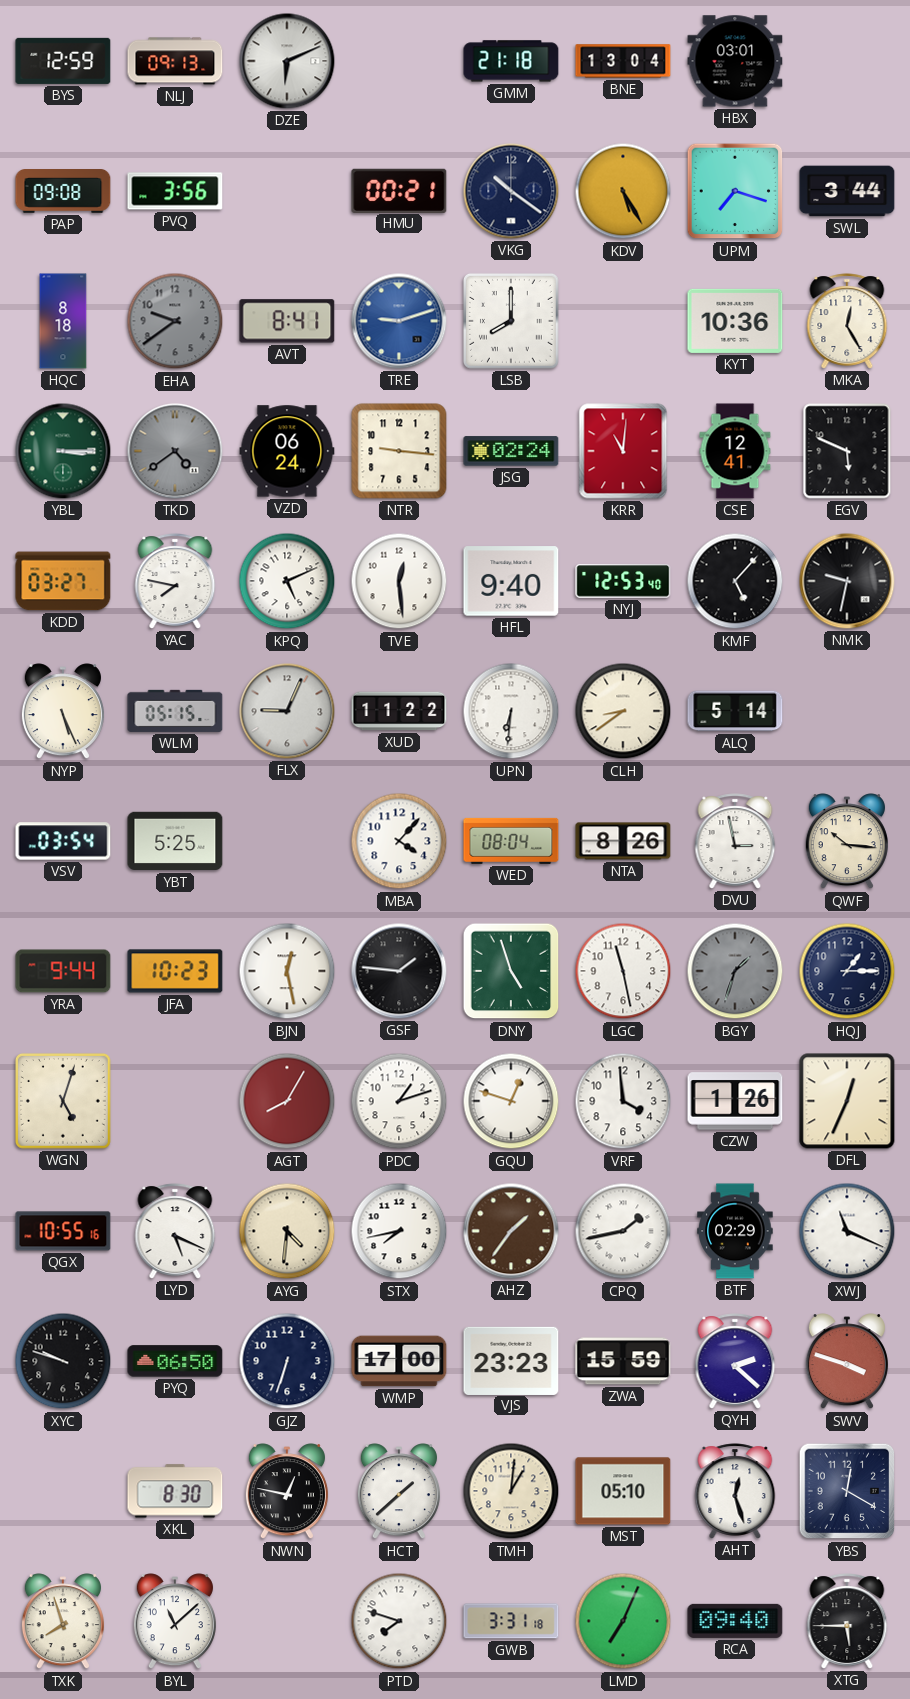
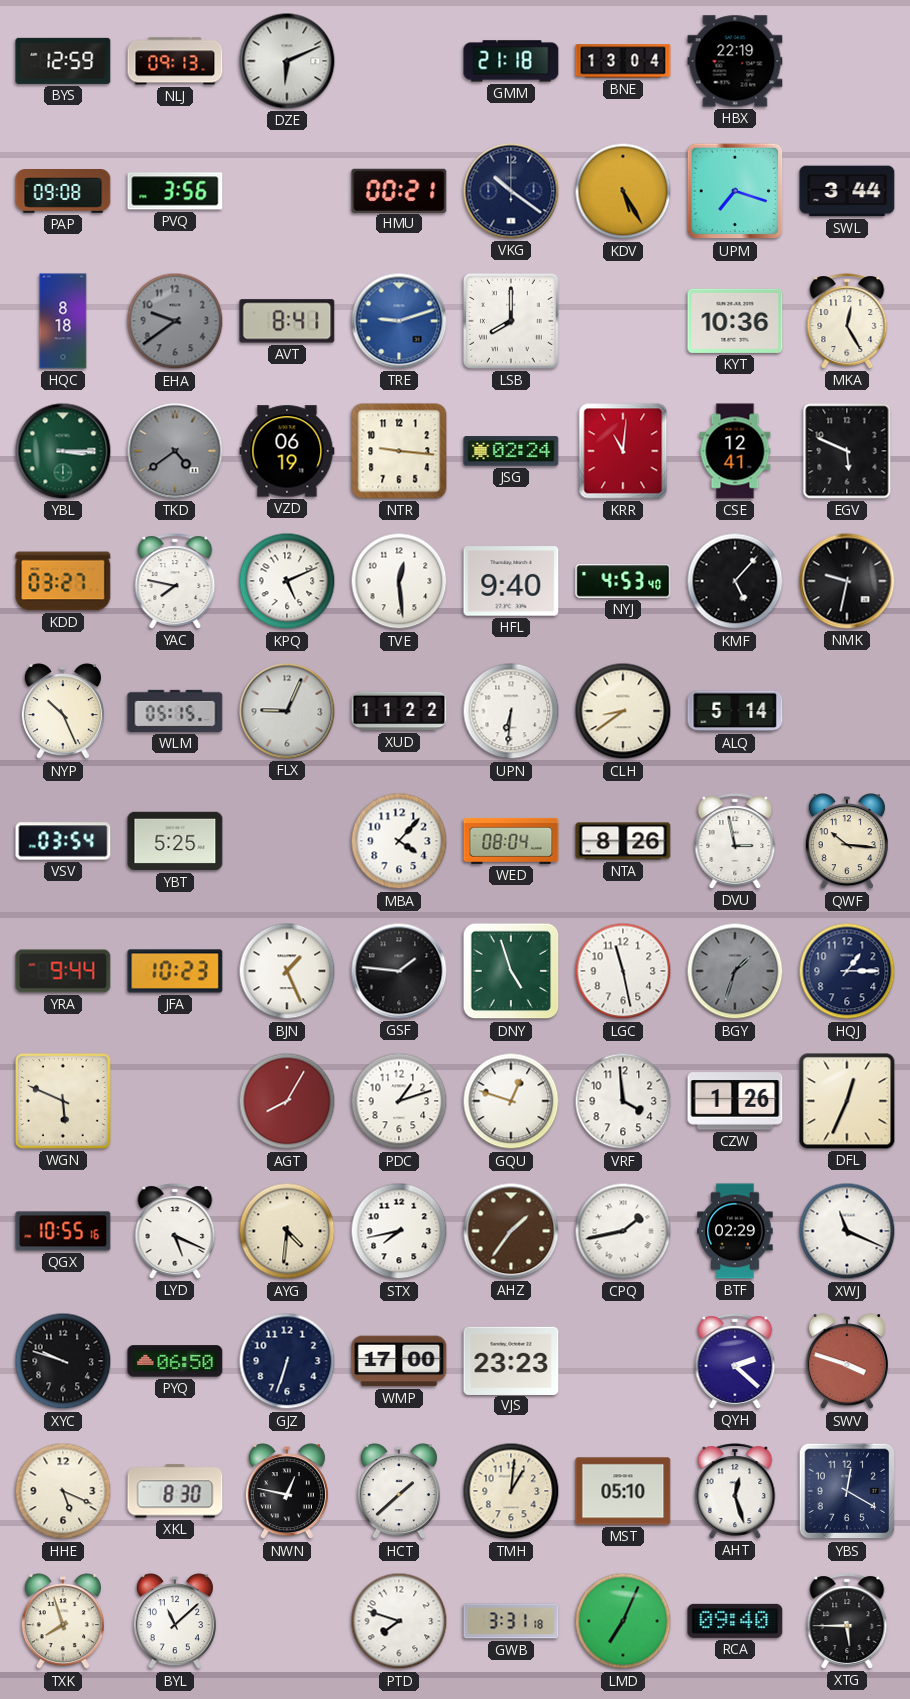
HBX: 03:01 -> 22:19
VZD: 06:24 -> 06:19
NYJ: 12:53 -> 4:53
NYP: 5:26 -> 10:26
BJN: 12:28 -> 1:26
WGN: 5:03 -> 5:49
ZWA: 15:59 -> none
HHE: none -> 5:19
